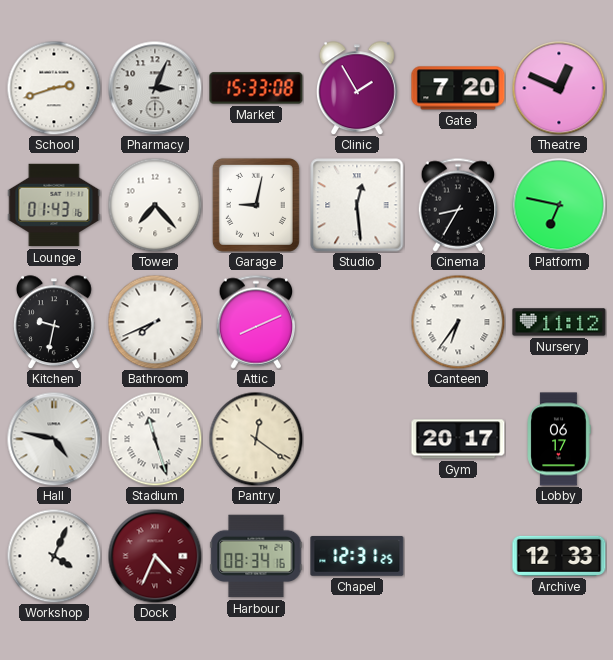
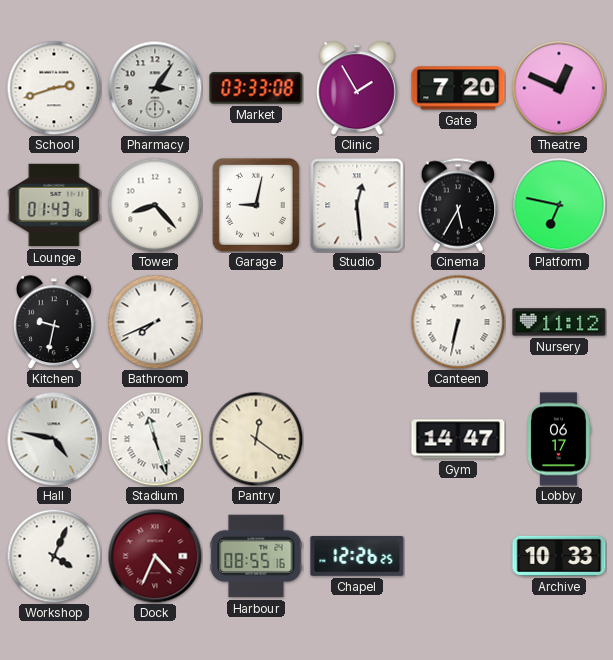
Pharmacy: 3:04 -> 3:06
Market: 15:33 -> 03:33
Tower: 7:23 -> 8:23
Cinema: 8:35 -> 5:35
Attic: 8:11 -> none
Canteen: 6:36 -> 6:32
Gym: 20:17 -> 14:47
Harbour: 08:34 -> 08:55
Chapel: 12:31 -> 12:26
Archive: 12:33 -> 10:33
